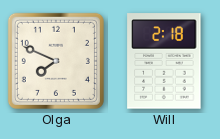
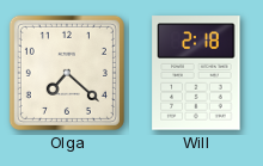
Olga: 7:49 -> 7:22
